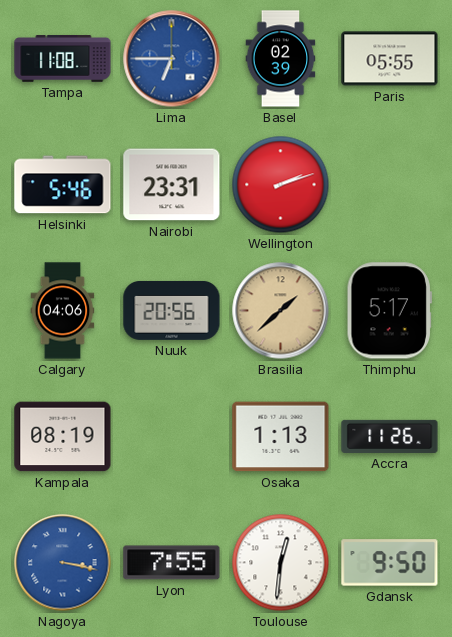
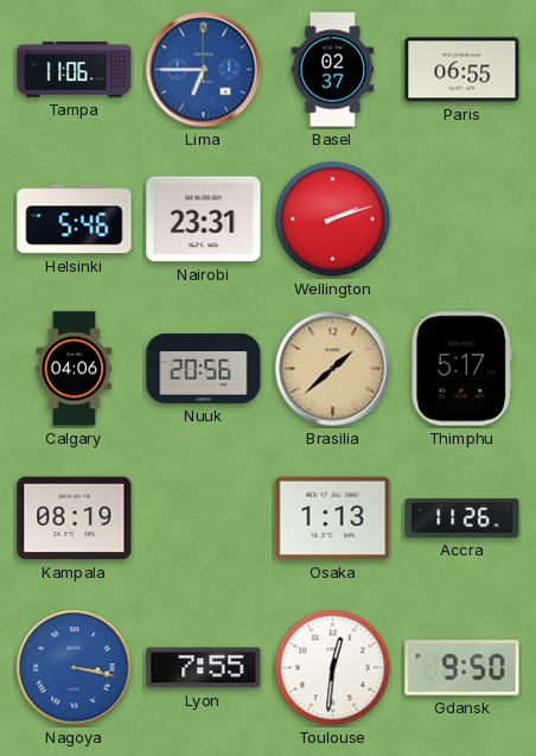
Tampa: 11:08 -> 11:06
Basel: 02:39 -> 02:37
Paris: 05:55 -> 06:55
